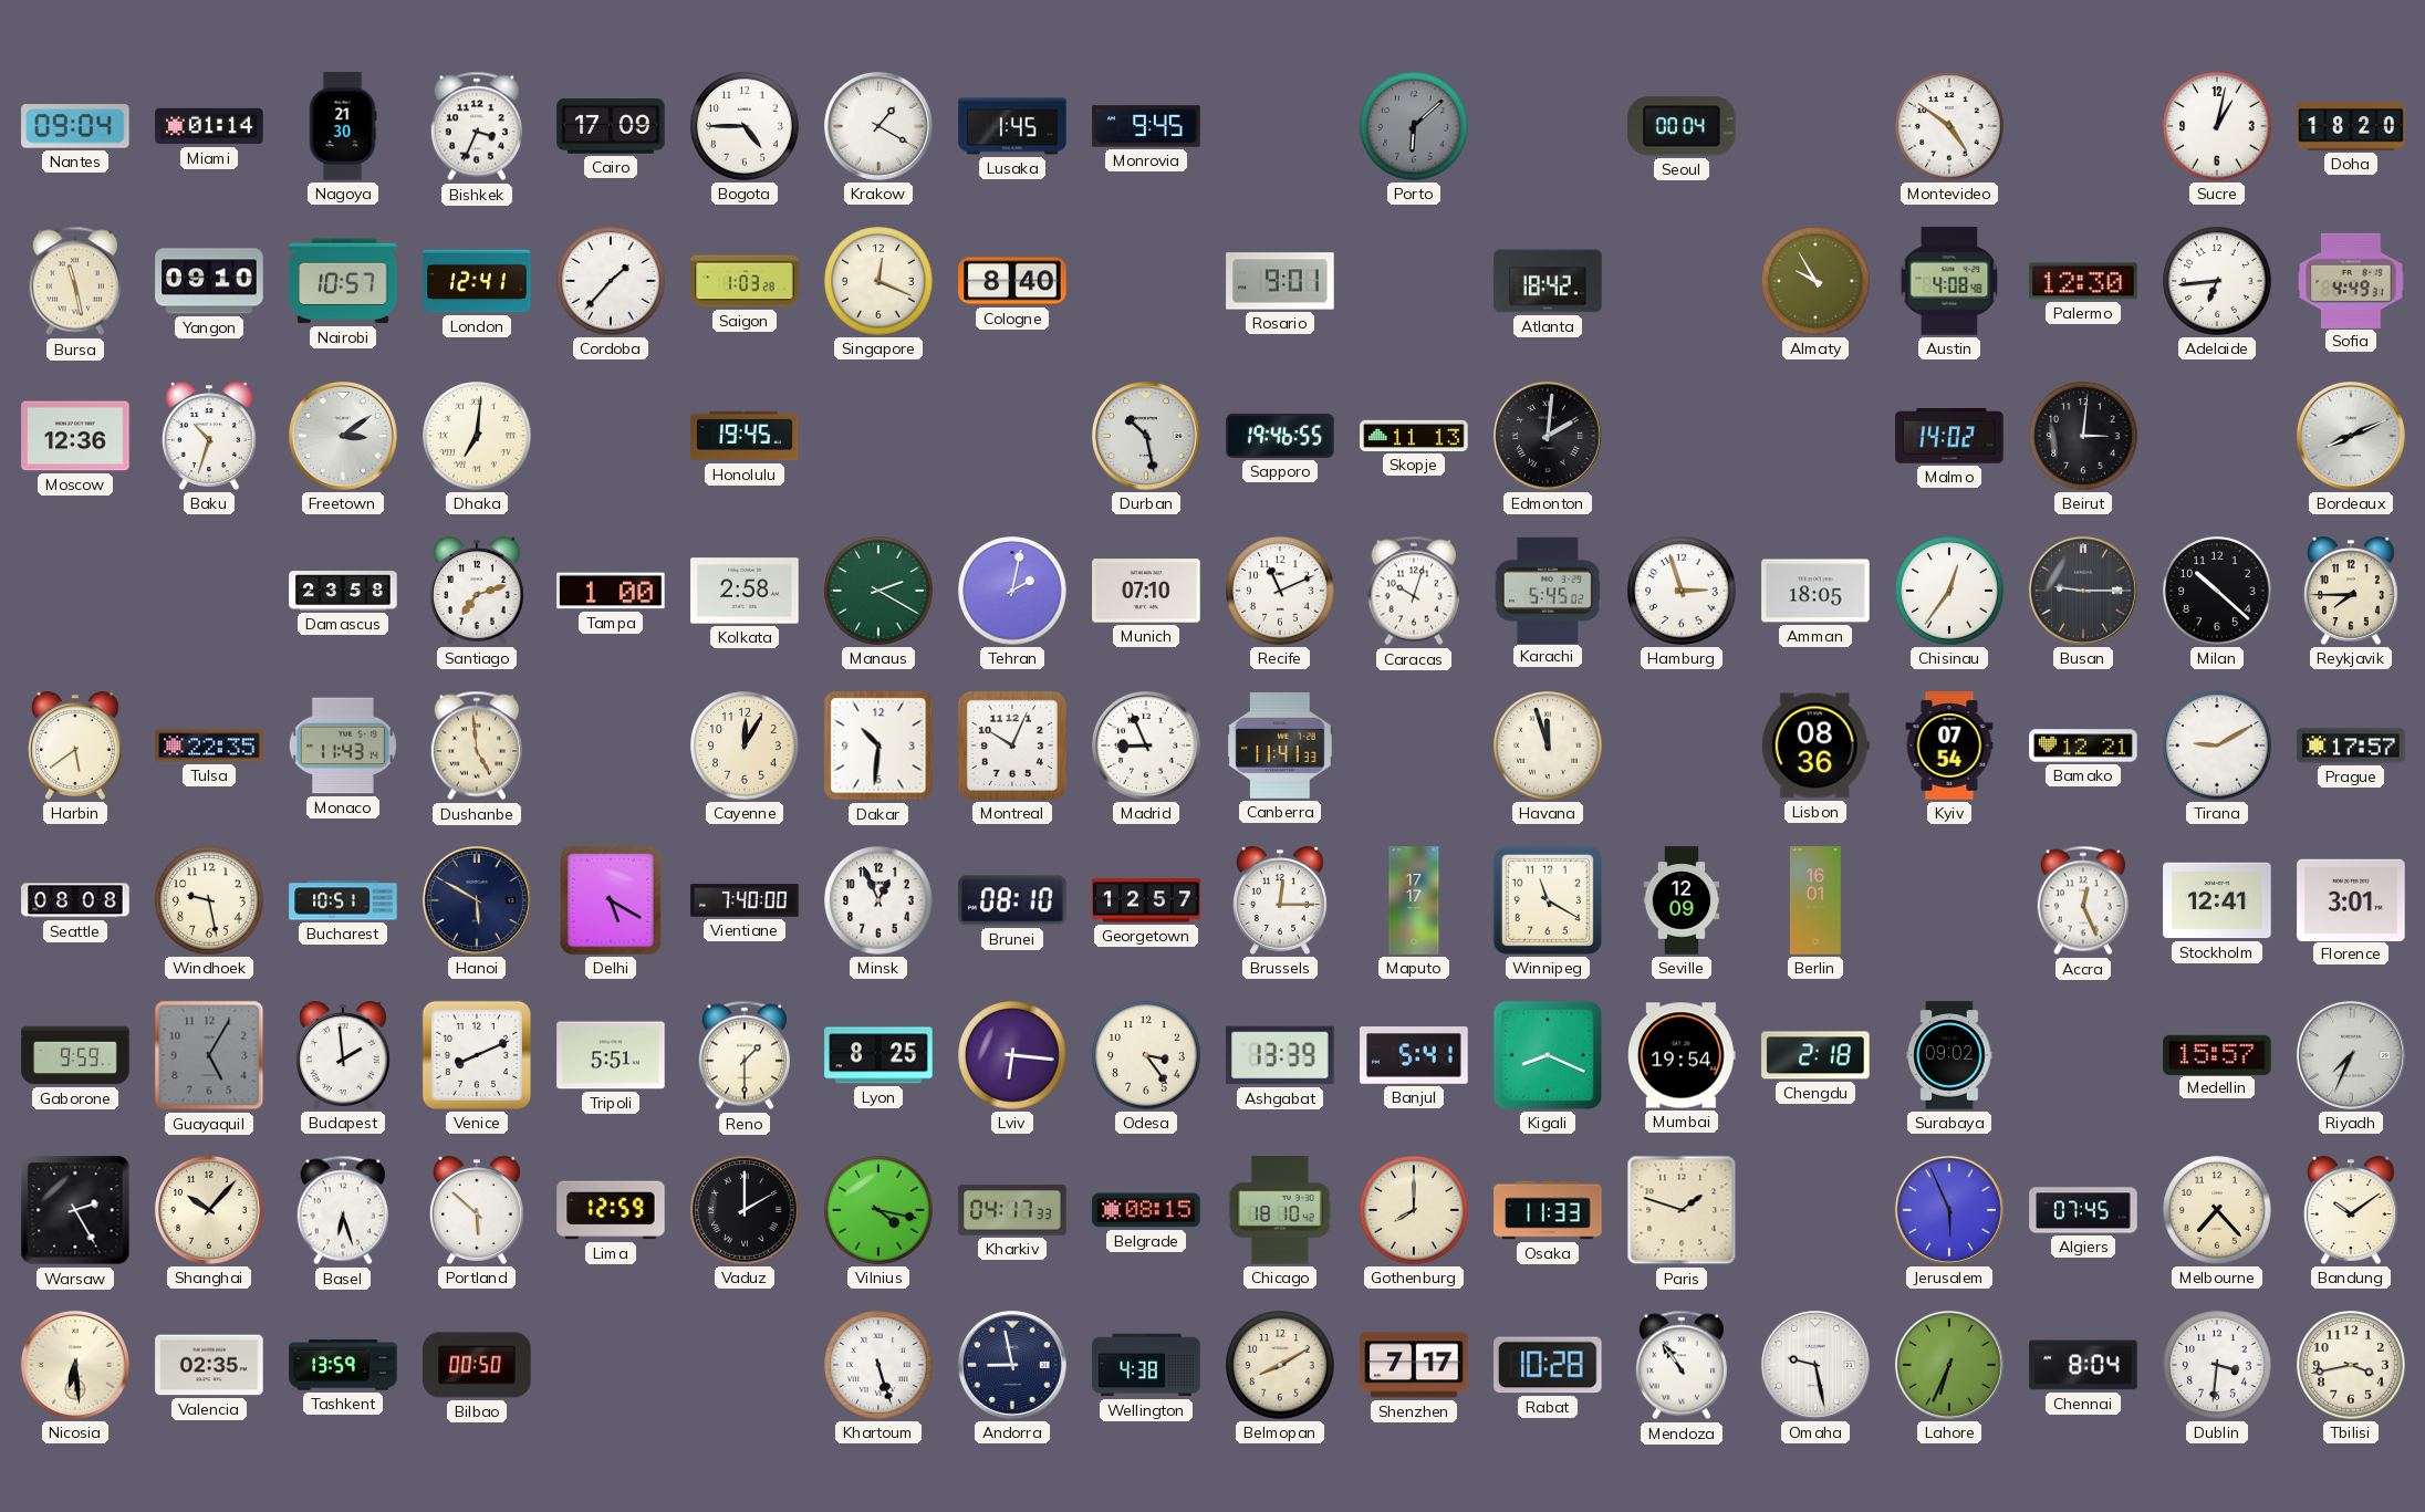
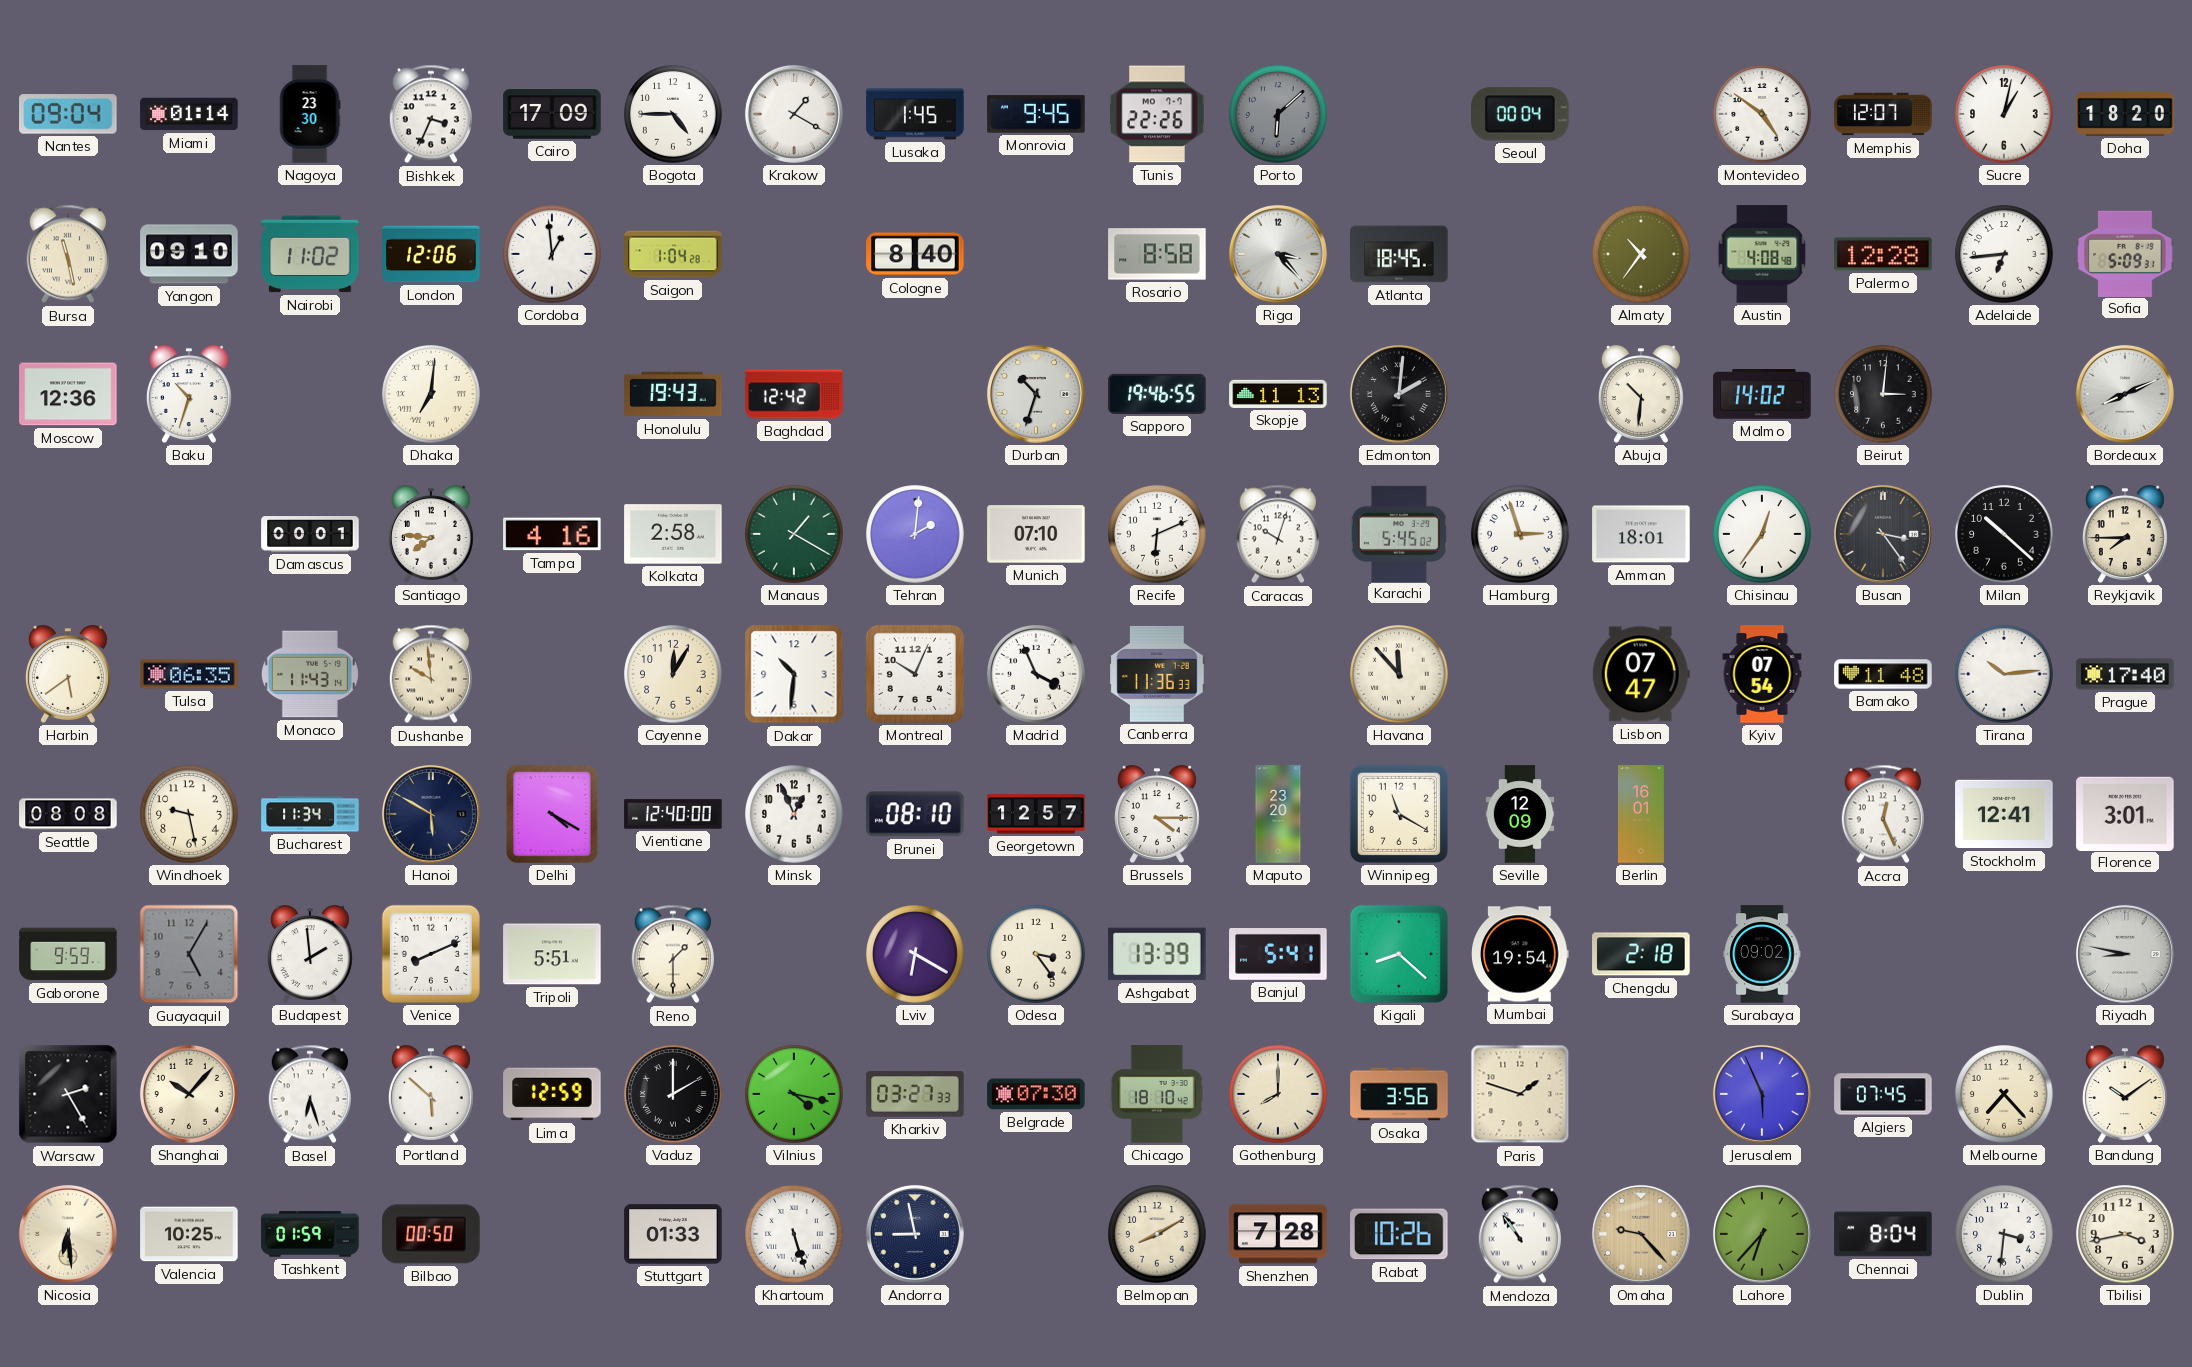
Nagoya: 21:30 -> 23:30
Tunis: none -> 22:26
Memphis: none -> 12:07
Nairobi: 10:57 -> 11:02
London: 12:41 -> 12:06
Cordoba: 1:37 -> 12:59
Saigon: 1:03 -> 1:04
Singapore: 12:19 -> none
Rosario: 9:01 -> 8:58
Riga: none -> 3:23
Atlanta: 18:42 -> 18:45
Almaty: 9:55 -> 10:36
Palermo: 12:30 -> 12:28
Sofia: 4:49 -> 5:09
Freetown: 3:09 -> none
Honolulu: 19:45 -> 19:43
Baghdad: none -> 12:42
Durban: 10:28 -> 10:33
Abuja: none -> 10:31
Damascus: 23:58 -> 00:01
Santiago: 7:12 -> 7:46
Tampa: 1:00 -> 4:16
Manaus: 2:20 -> 1:20
Tehran: 2:02 -> 2:01
Recife: 11:11 -> 6:11
Amman: 18:05 -> 18:01
Busan: 9:15 -> 3:24
Tulsa: 22:35 -> 06:35
Dushanbe: 4:59 -> 9:59
Madrid: 8:56 -> 3:56
Canberra: 11:41 -> 11:36
Havana: 11:57 -> 11:53
Lisbon: 08:36 -> 07:47
Bamako: 12:21 -> 11:48
Tirana: 9:10 -> 10:14
Prague: 17:57 -> 17:40
Bucharest: 10:51 -> 11:34
Delhi: 5:20 -> 4:20
Vientiane: 7:40 -> 12:40
Brussels: 12:15 -> 4:15
Maputo: 17:17 -> 23:20
Lyon: 8:25 -> none
Lviv: 6:16 -> 6:20
Kigali: 8:19 -> 8:22
Medellin: 15:57 -> none
Riyadh: 7:34 -> 8:47
Kharkiv: 04:17 -> 03:27
Belgrade: 08:15 -> 07:30
Osaka: 11:33 -> 3:56
Valencia: 02:35 -> 10:25
Tashkent: 13:59 -> 01:59
Stuttgart: none -> 01:33
Wellington: 4:38 -> none
Shenzhen: 7:17 -> 7:28
Rabat: 10:28 -> 10:26
Omaha: 9:28 -> 9:23
Omaha dial: white -> champagne
Lahore: 6:34 -> 6:37
